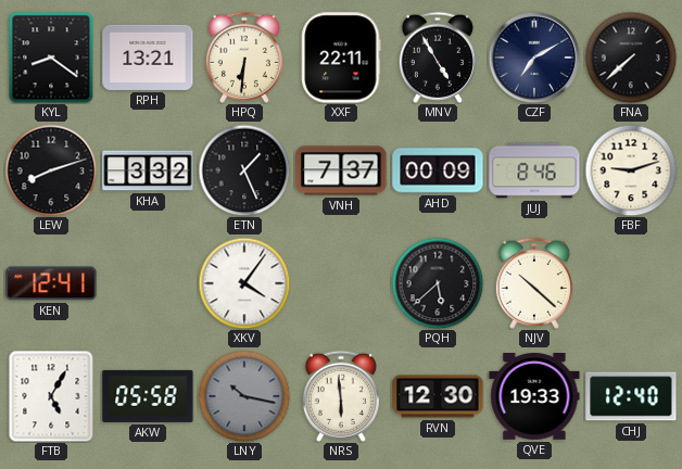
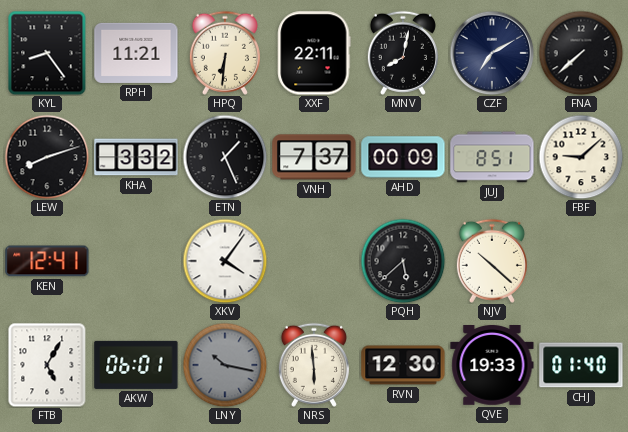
KYL: 8:21 -> 8:24
RPH: 13:21 -> 11:21
MNV: 4:55 -> 8:02
JUJ: 8:46 -> 8:51
FBF: 9:12 -> 9:08
AKW: 05:58 -> 06:01
CHJ: 12:40 -> 01:40
